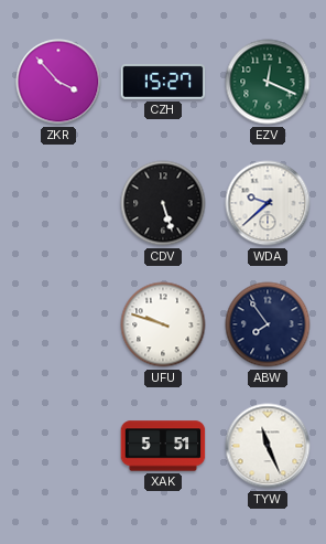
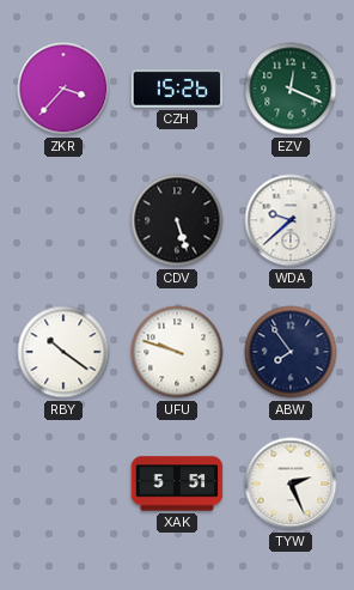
ZKR: 3:53 -> 3:37
CZH: 15:27 -> 15:26
RBY: none -> 10:21
TYW: 11:26 -> 2:26
